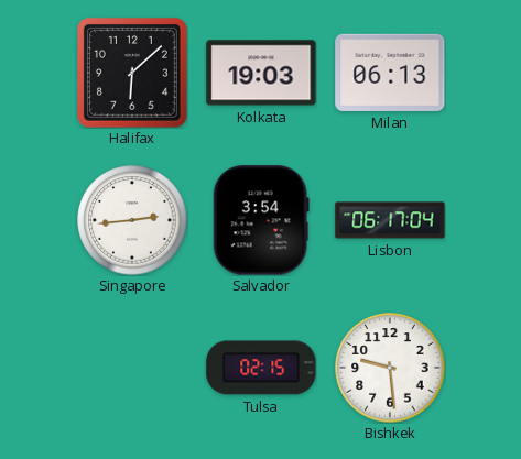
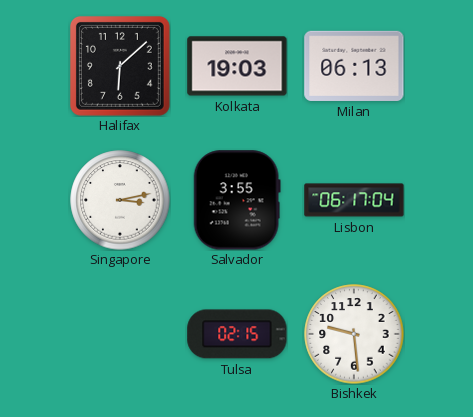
Singapore: 2:44 -> 3:13
Salvador: 3:54 -> 3:55
